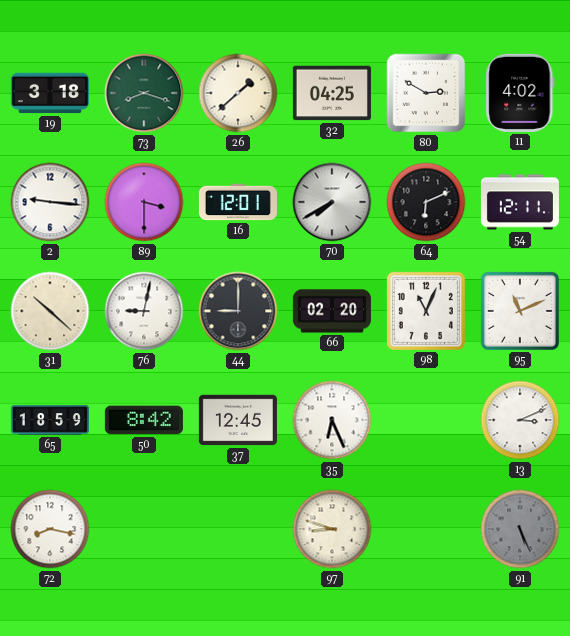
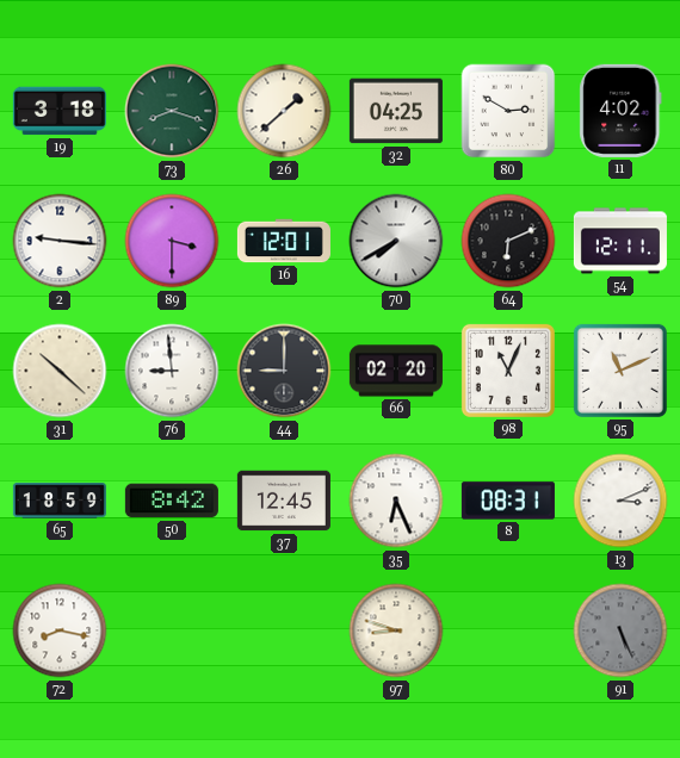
76: 9:02 -> 8:59
8: none -> 08:31
